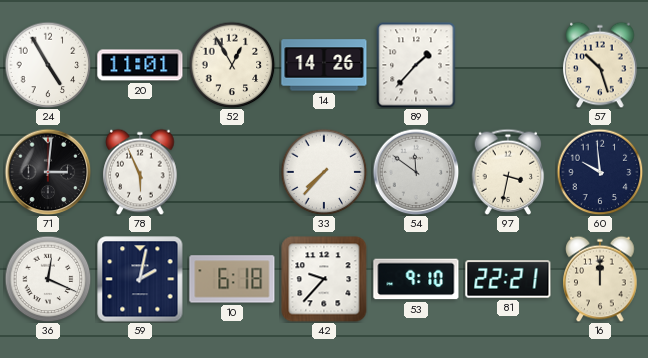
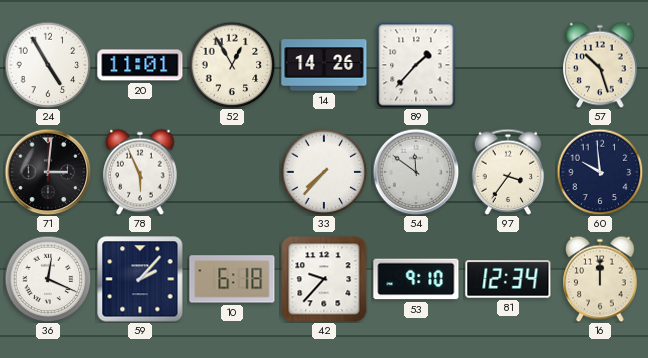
97: 3:32 -> 3:36
59: 2:02 -> 2:07
81: 22:21 -> 12:34
